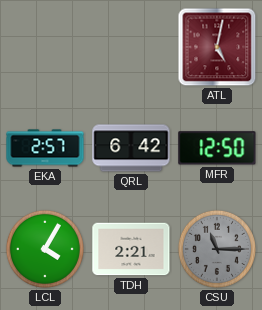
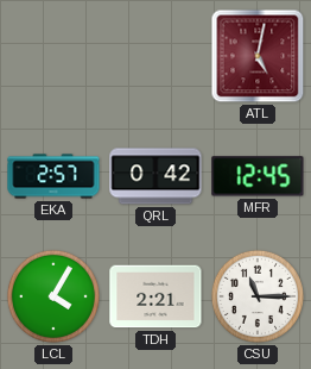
QRL: 6:42 -> 0:42
MFR: 12:50 -> 12:45
CSU dial: grey -> white
